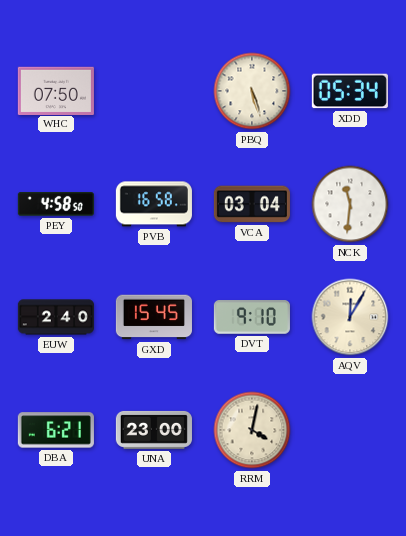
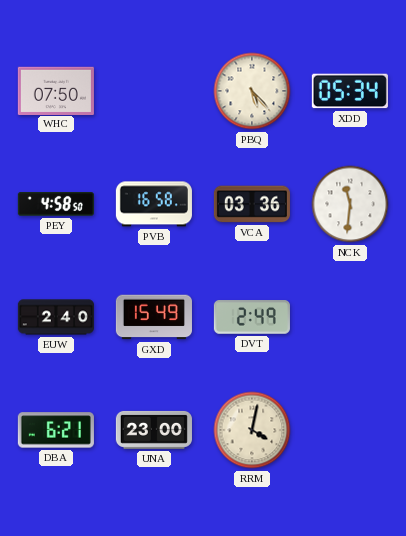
PBQ: 5:27 -> 5:23
VCA: 03:04 -> 03:36
GXD: 15:45 -> 15:49
DVT: 9:10 -> 2:49
AQV: 12:05 -> none
